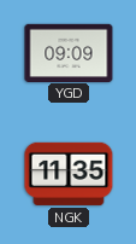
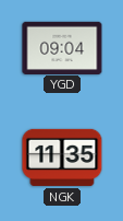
YGD: 09:09 -> 09:04
